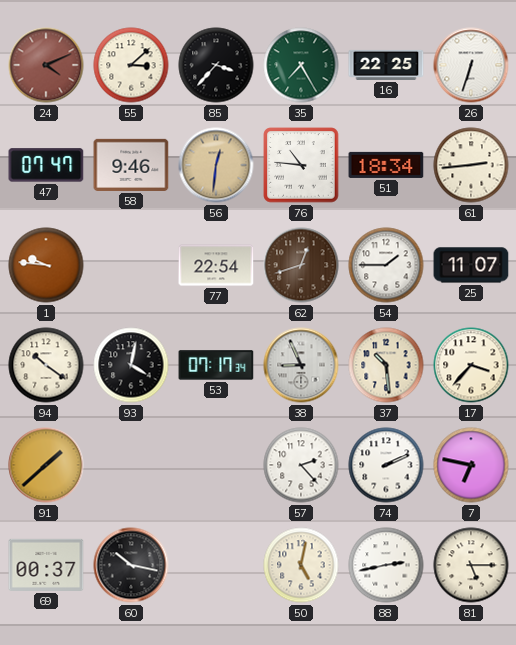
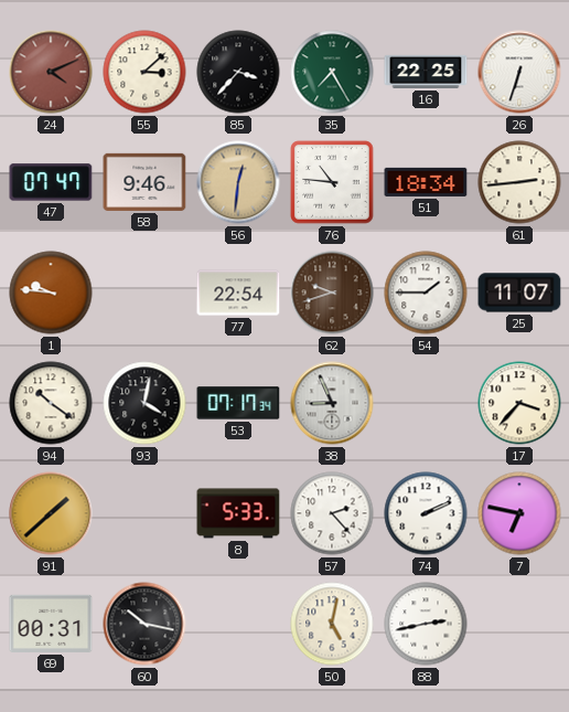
62: 12:42 -> 9:42
37: 10:29 -> none
8: none -> 5:33
69: 00:37 -> 00:31
81: 5:15 -> none
